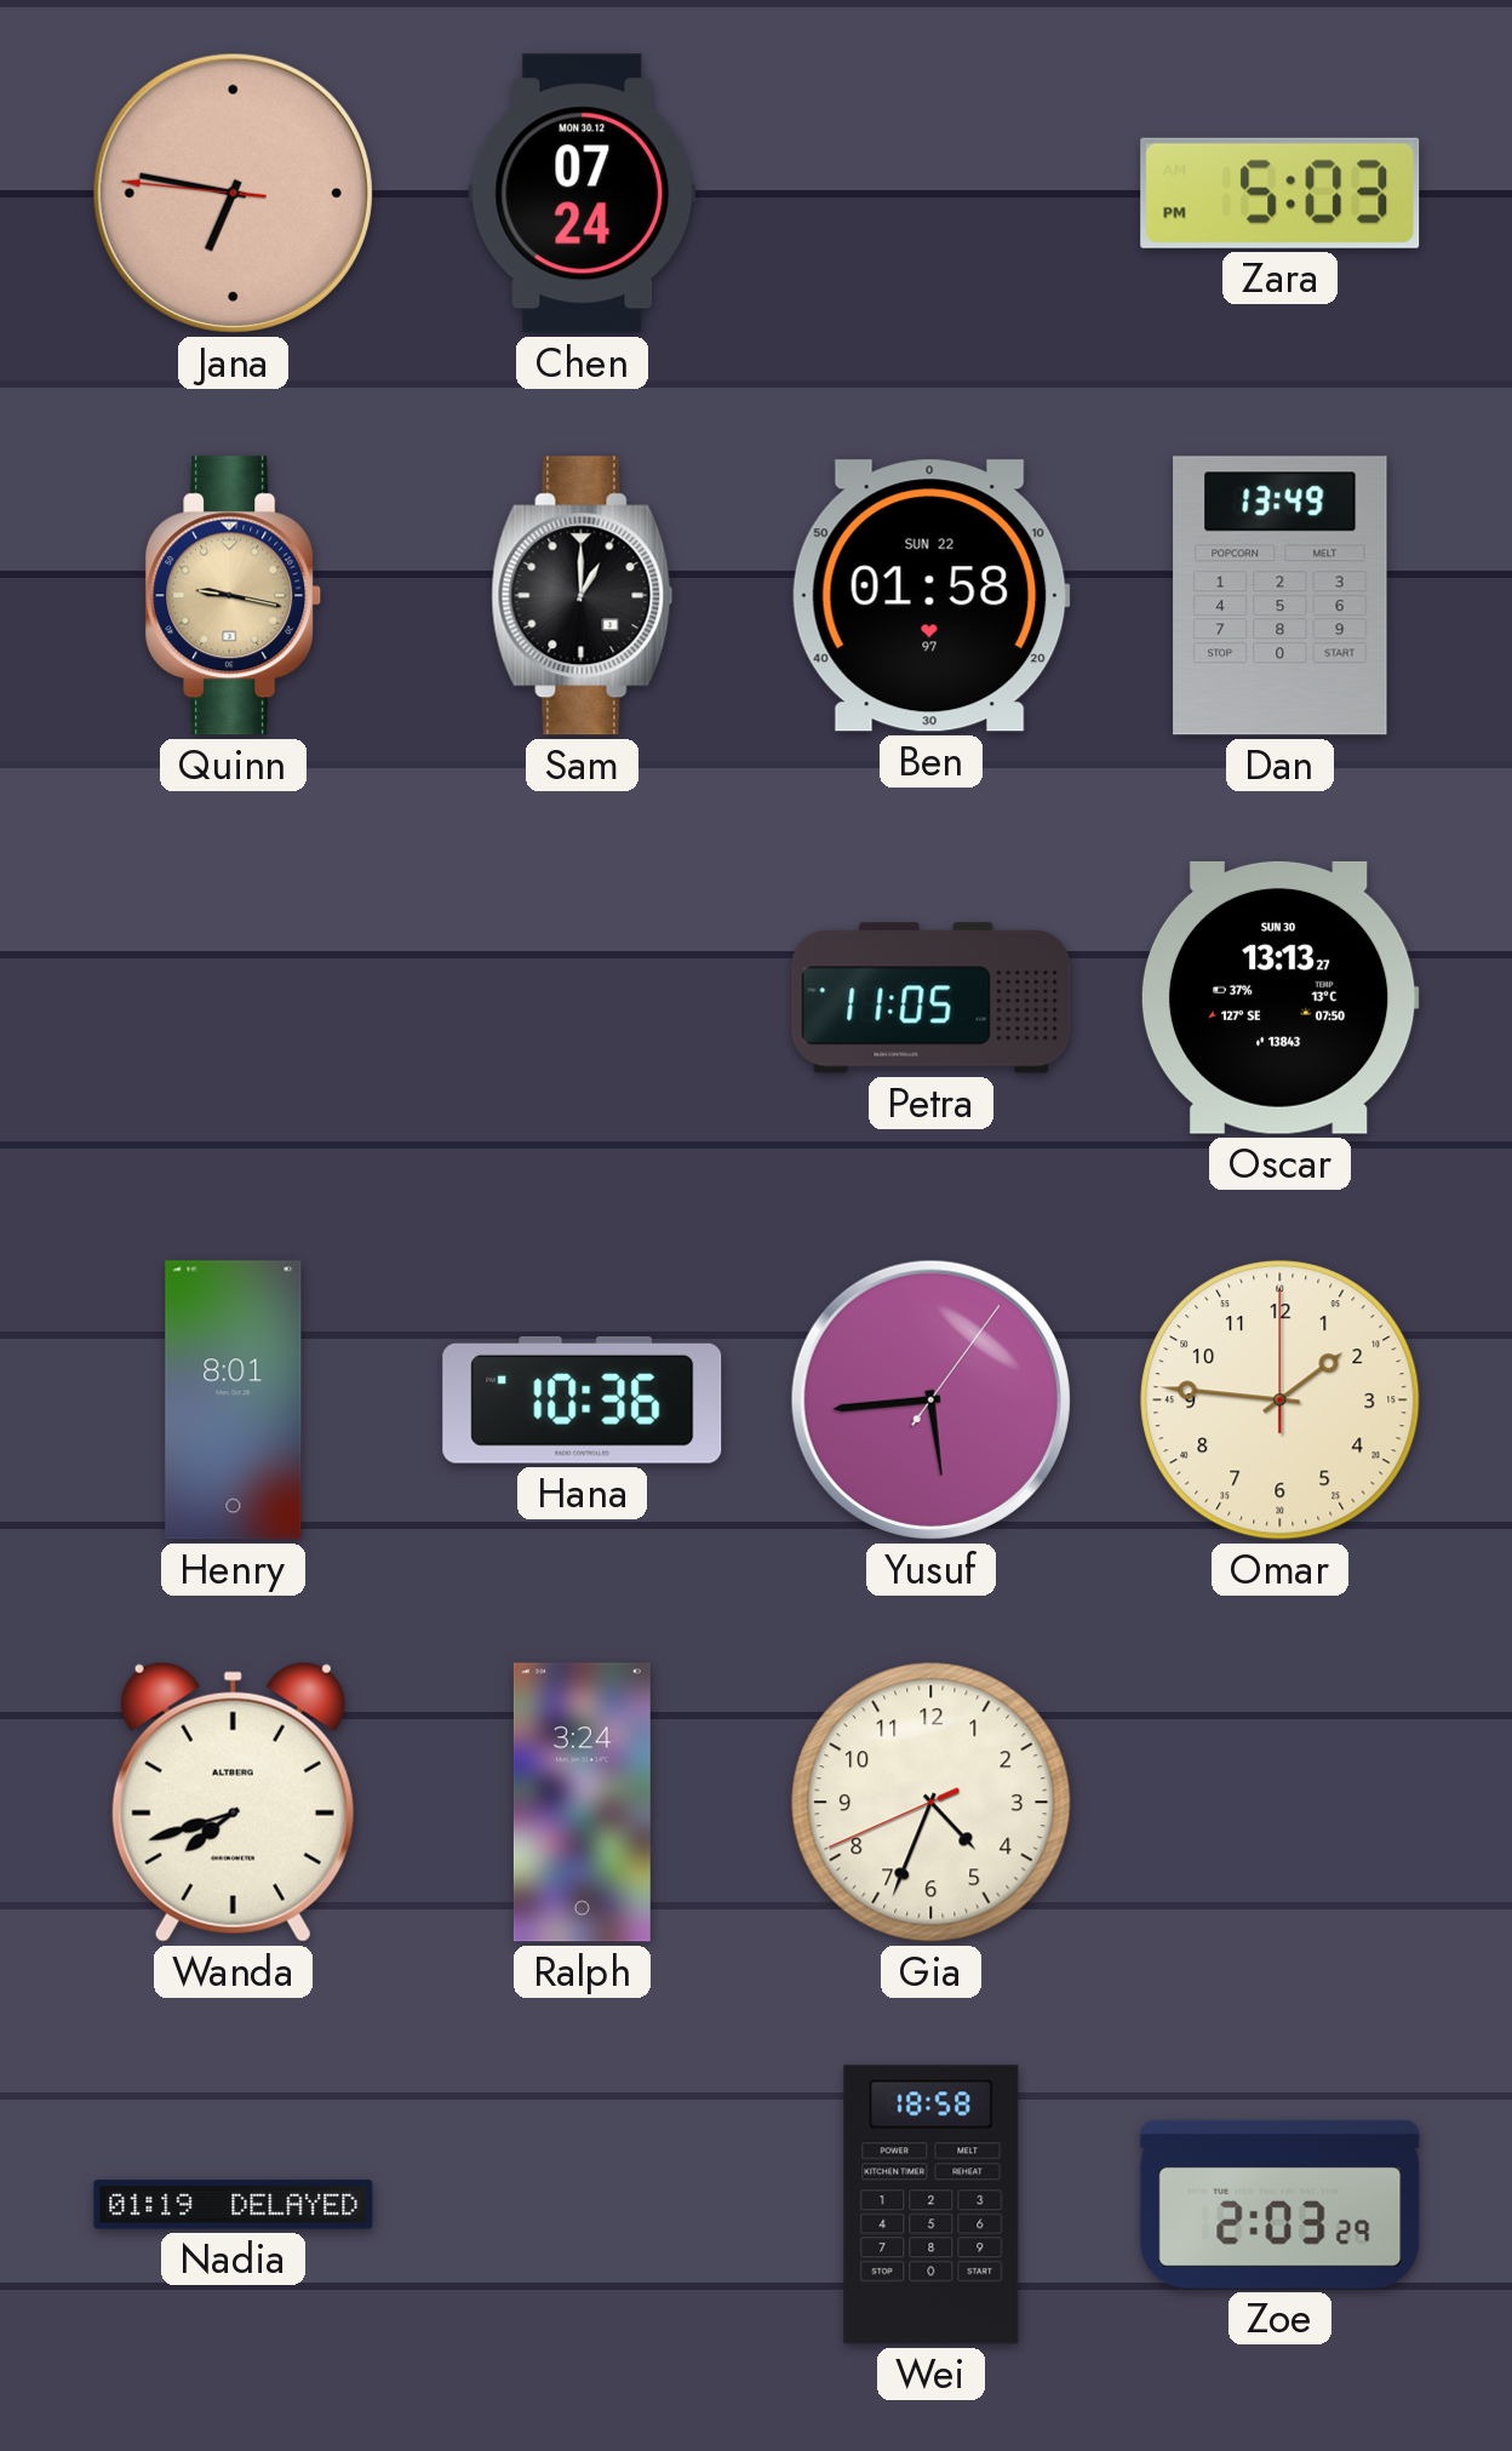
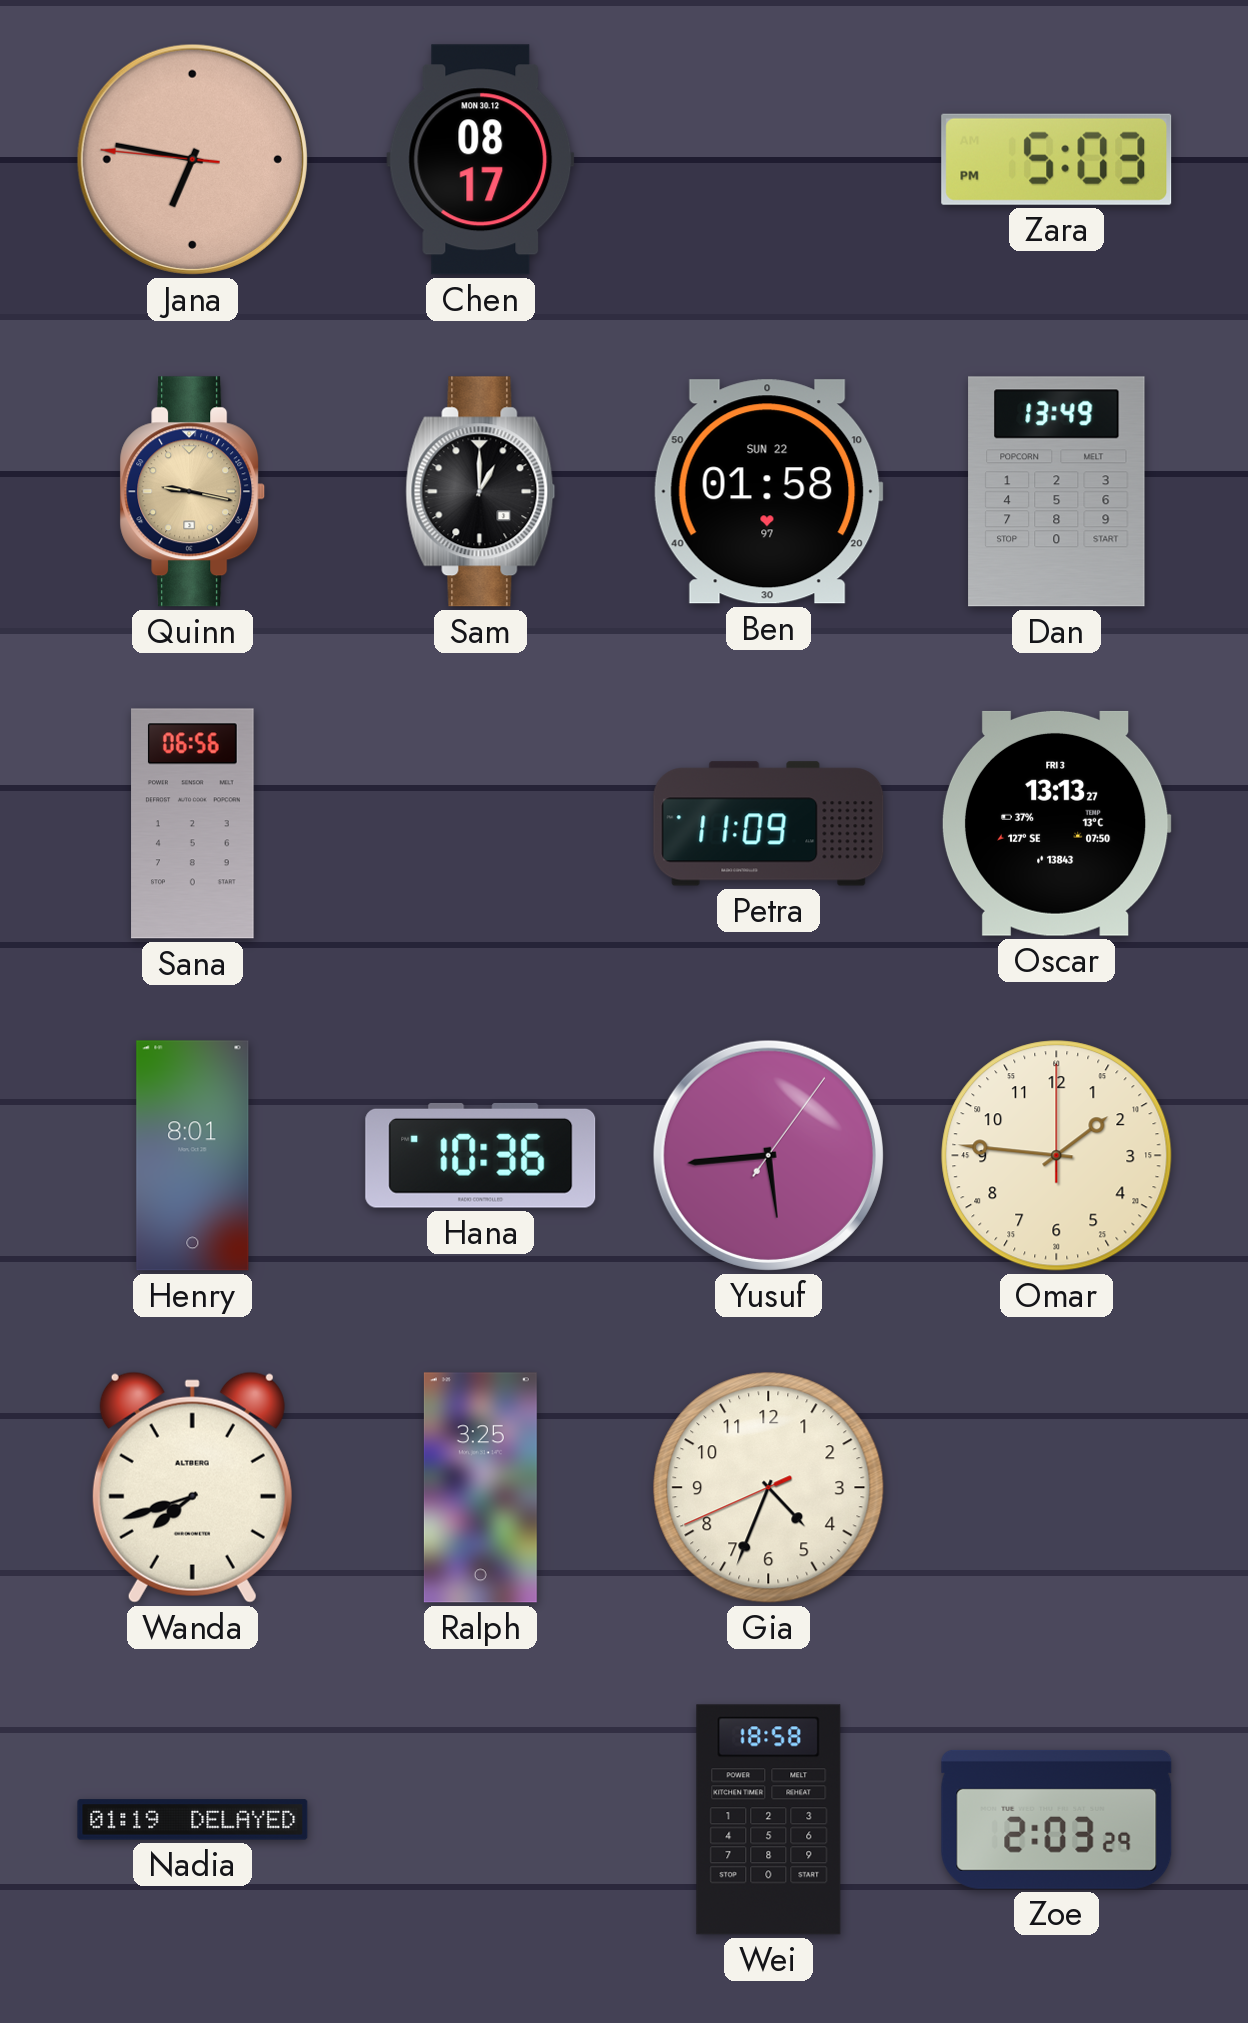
Chen: 07:24 -> 08:17
Sana: none -> 06:56
Petra: 11:05 -> 11:09
Oscar date: SUN 30 -> FRI 3
Ralph: 3:24 -> 3:25
